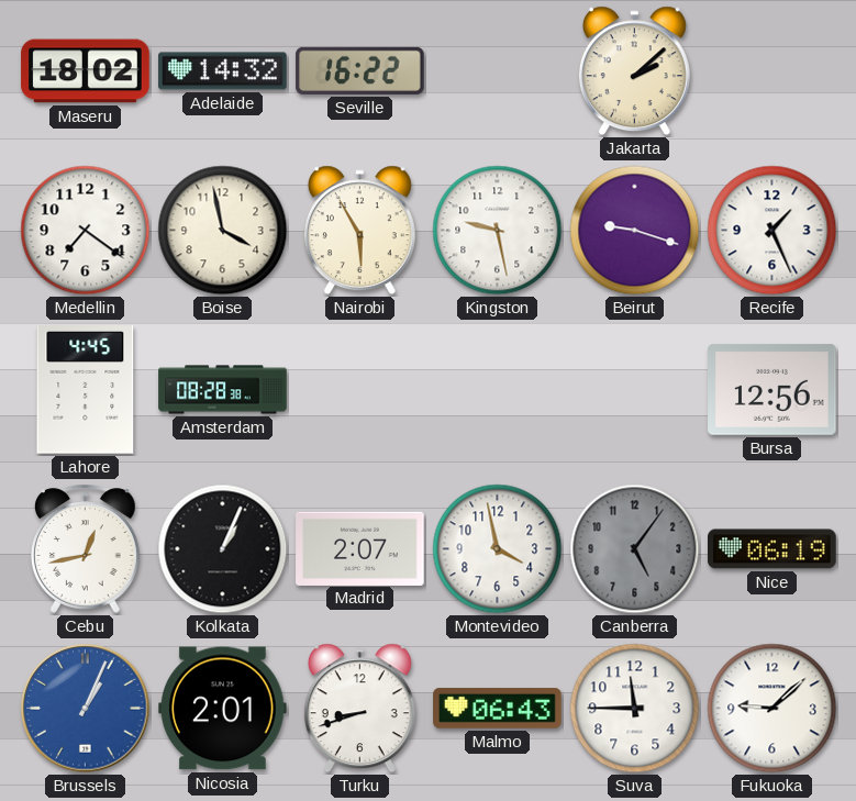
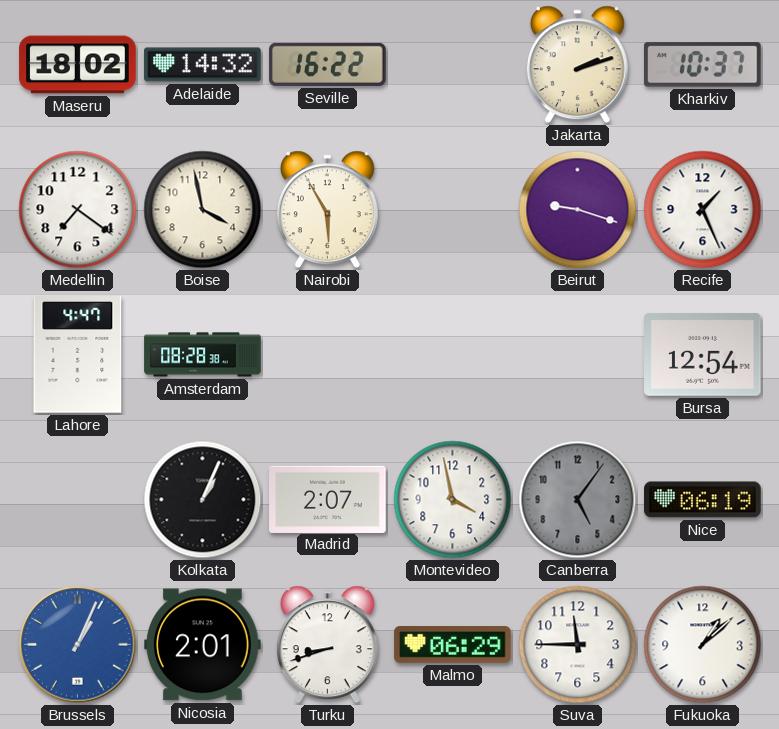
Jakarta: 2:08 -> 2:12
Kharkiv: none -> 10:37
Kingston: 9:28 -> none
Lahore: 4:45 -> 4:47
Bursa: 12:56 -> 12:54
Cebu: 12:43 -> none
Malmo: 06:43 -> 06:29
Fukuoka: 9:08 -> 1:08
